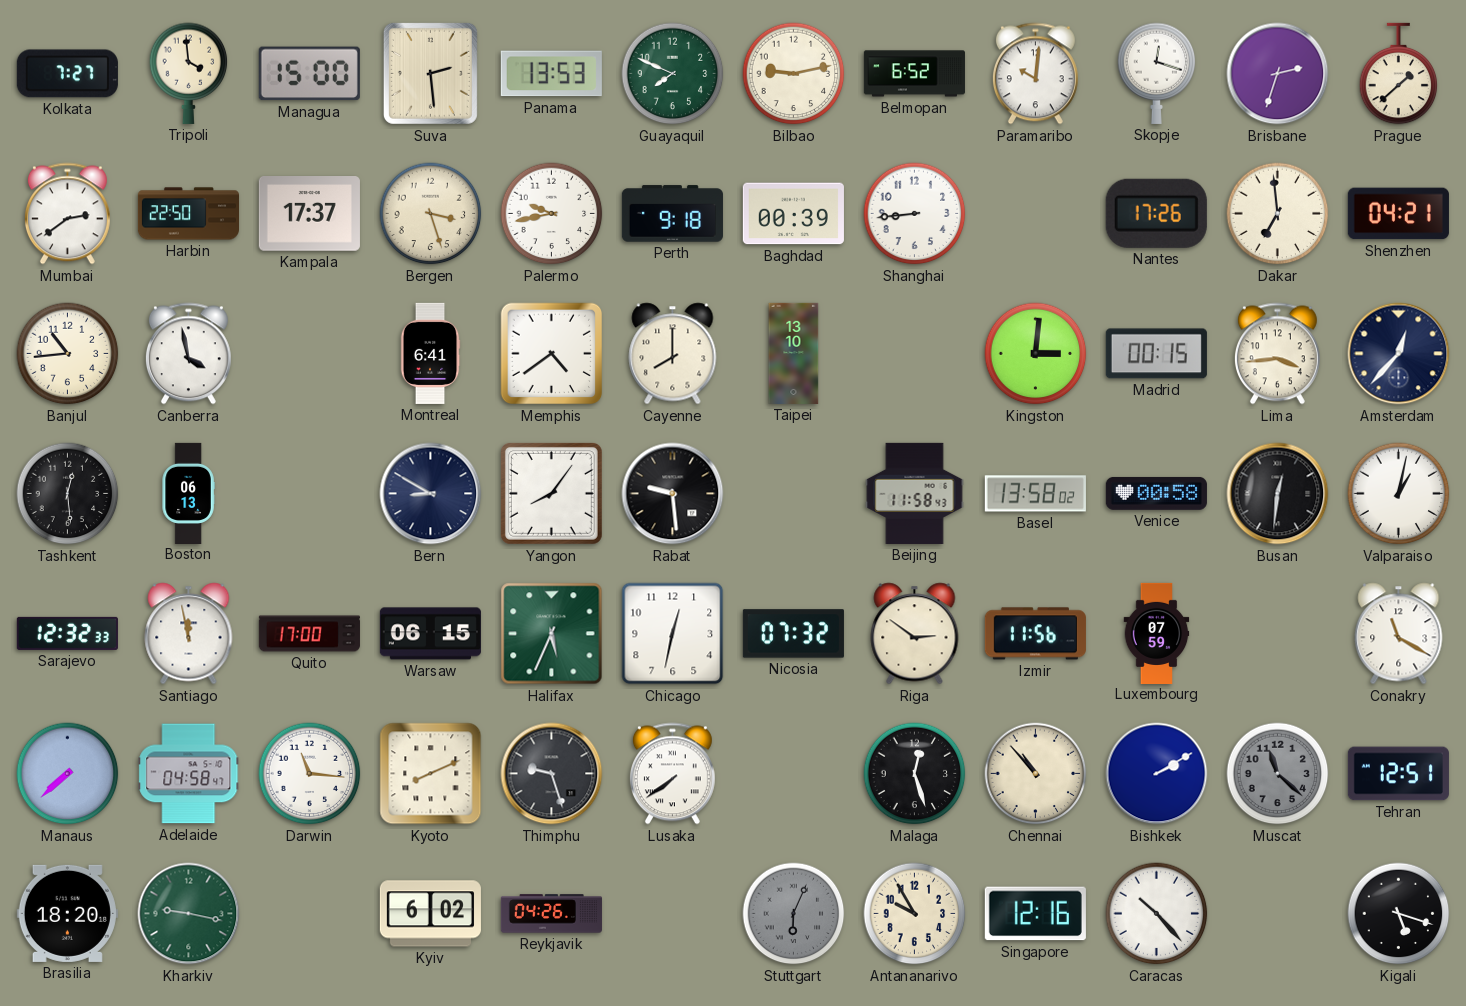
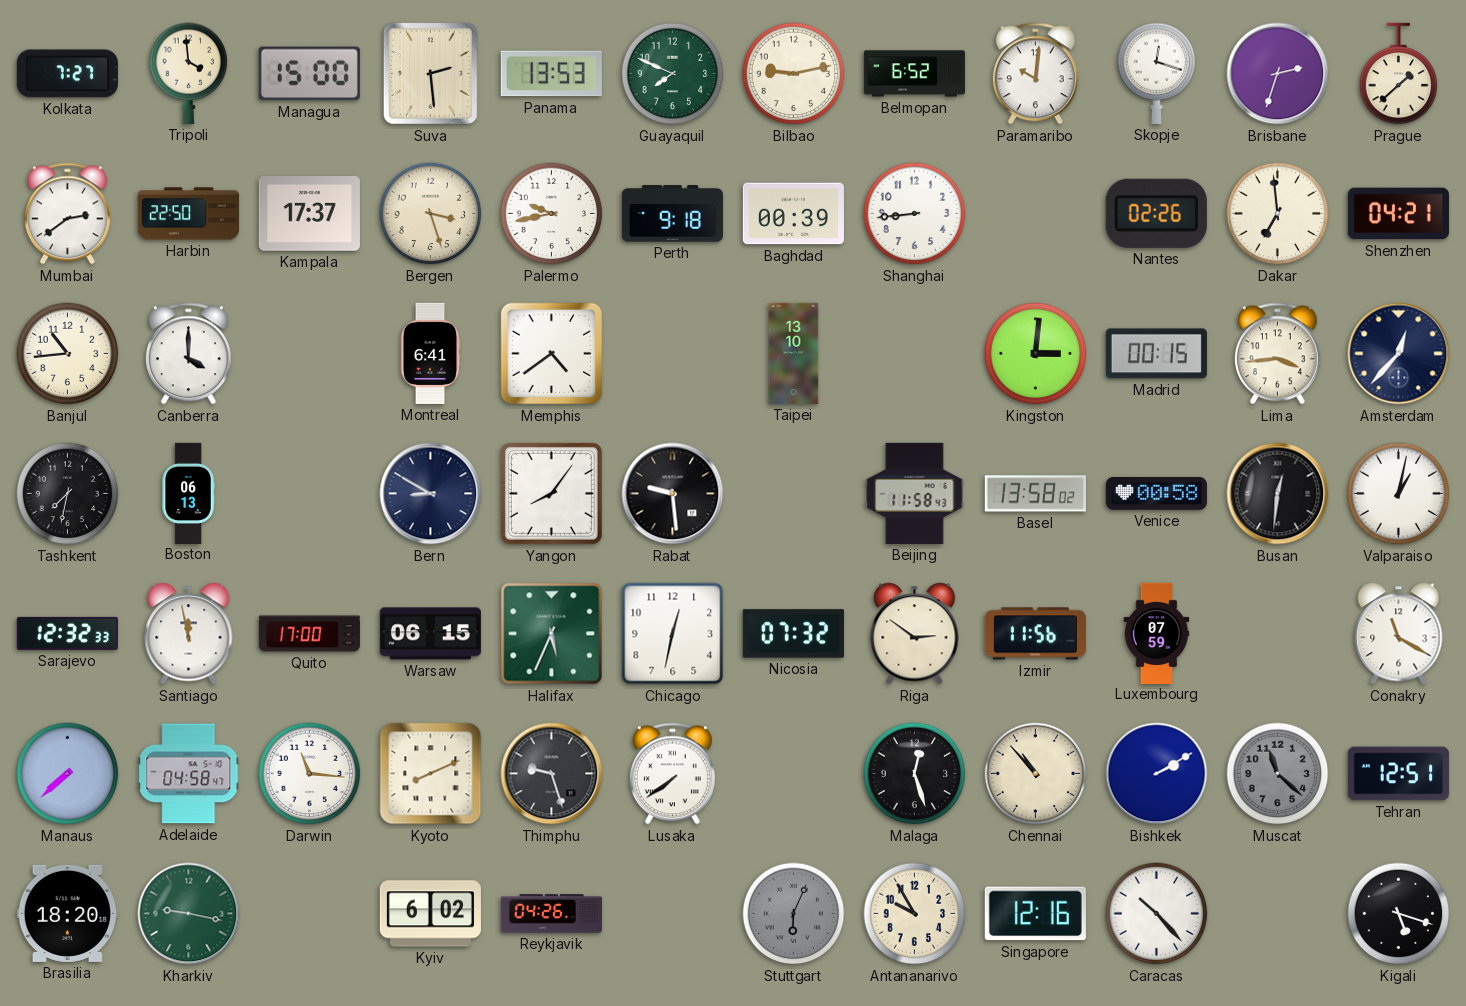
Nantes: 17:26 -> 02:26
Canberra: 3:58 -> 4:00
Cayenne: 8:00 -> none
Tashkent: 12:29 -> 7:32
